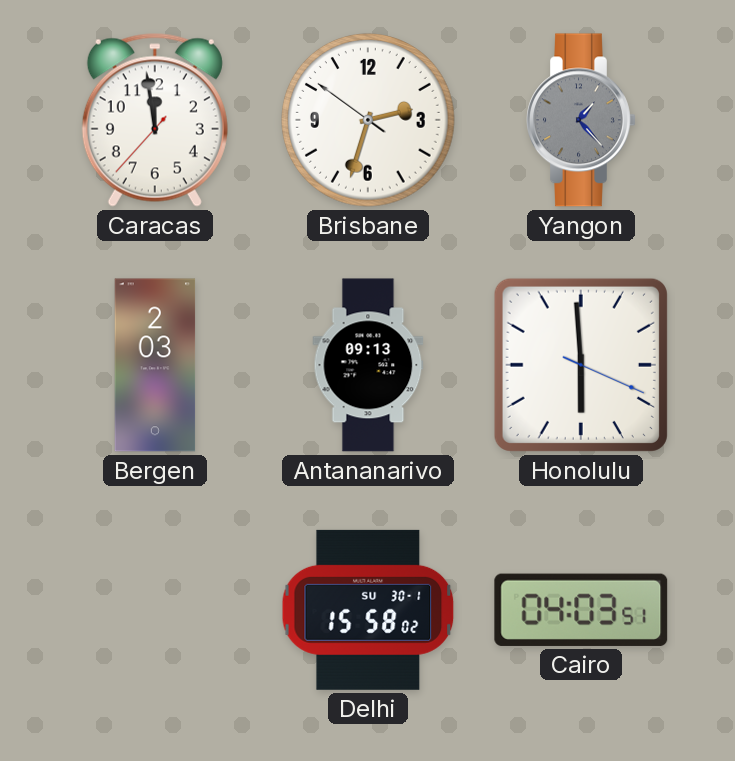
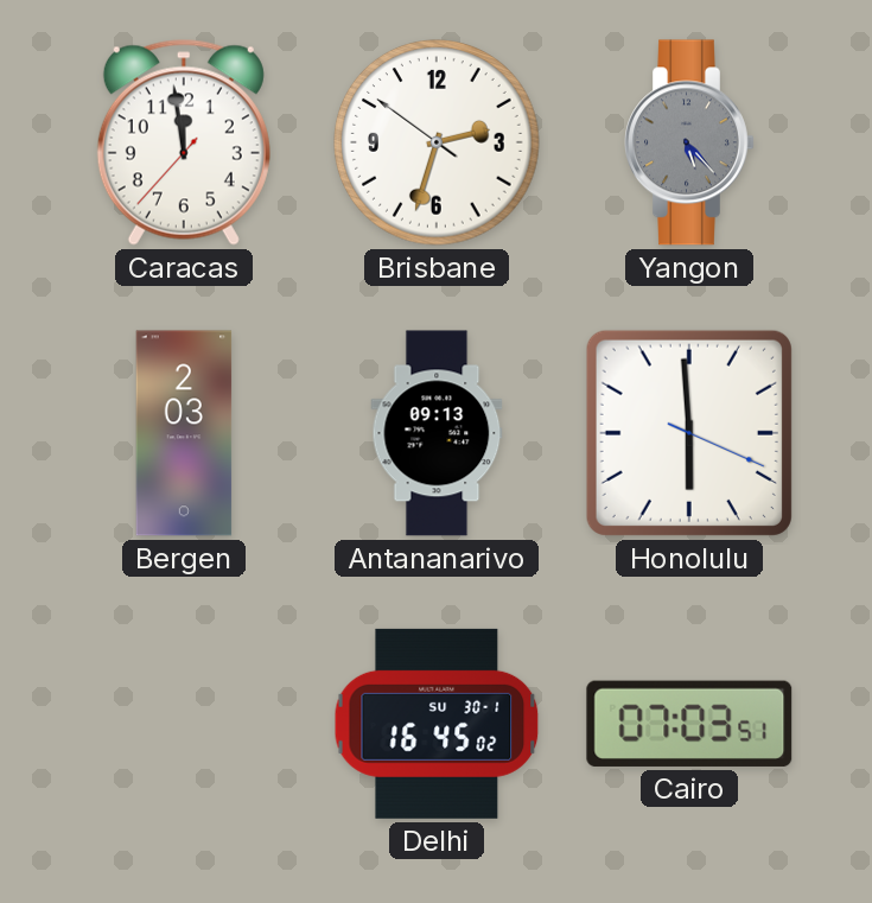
Yangon: 1:23 -> 5:23
Delhi: 15:58 -> 16:45
Cairo: 04:03 -> 07:03
